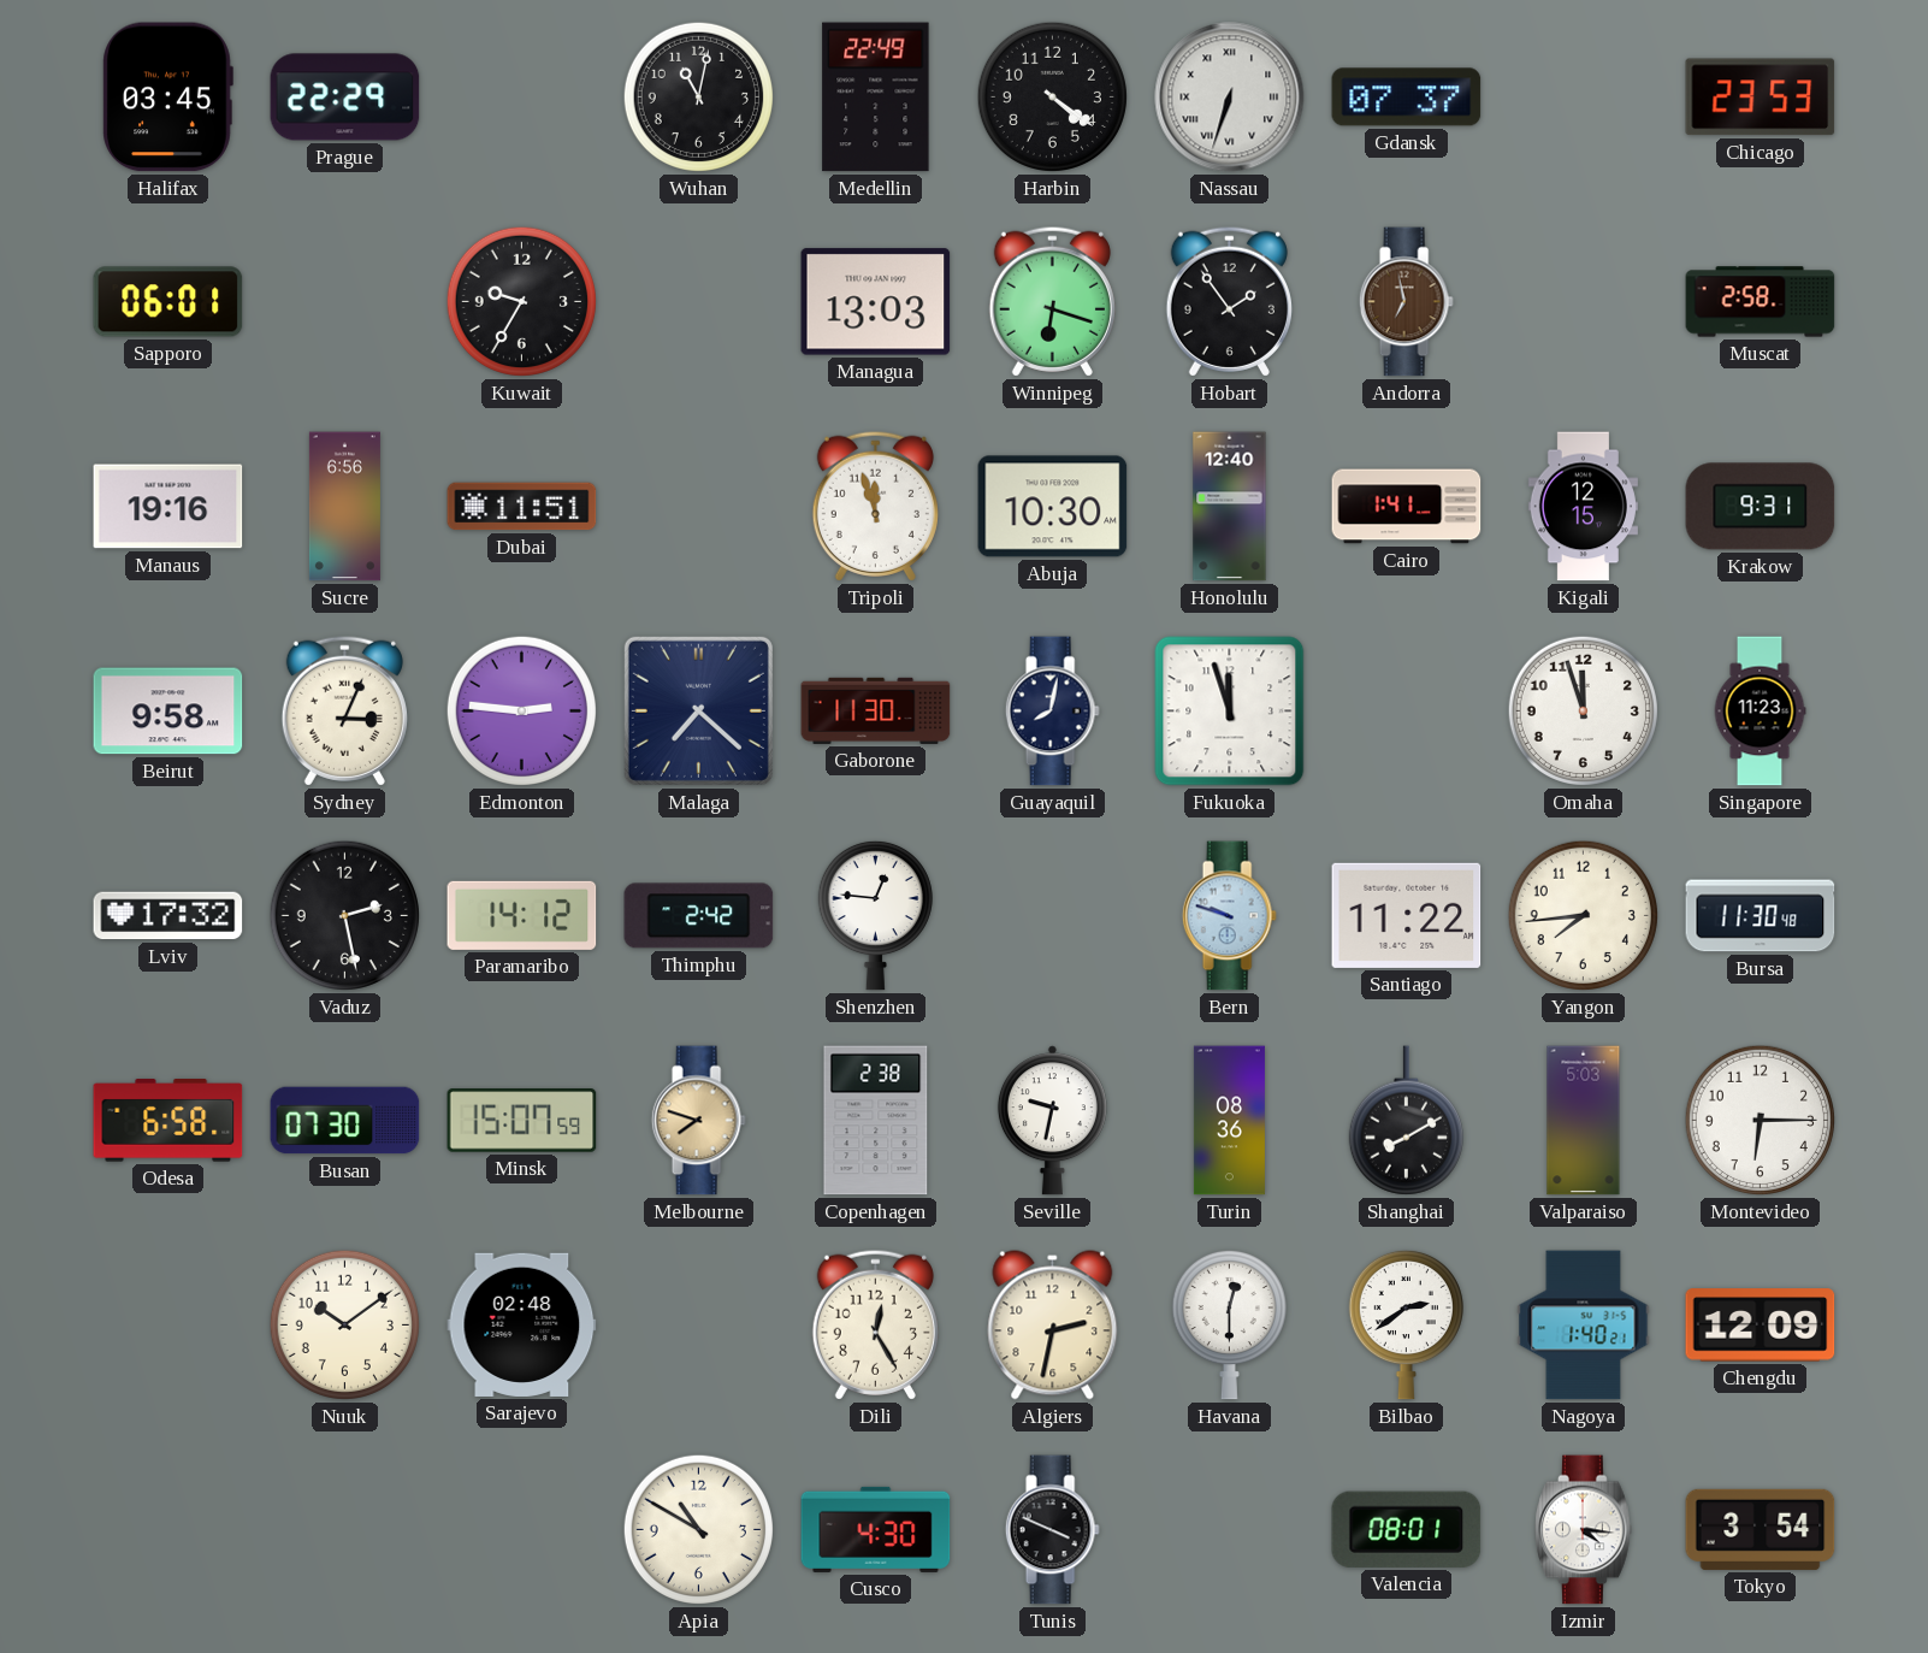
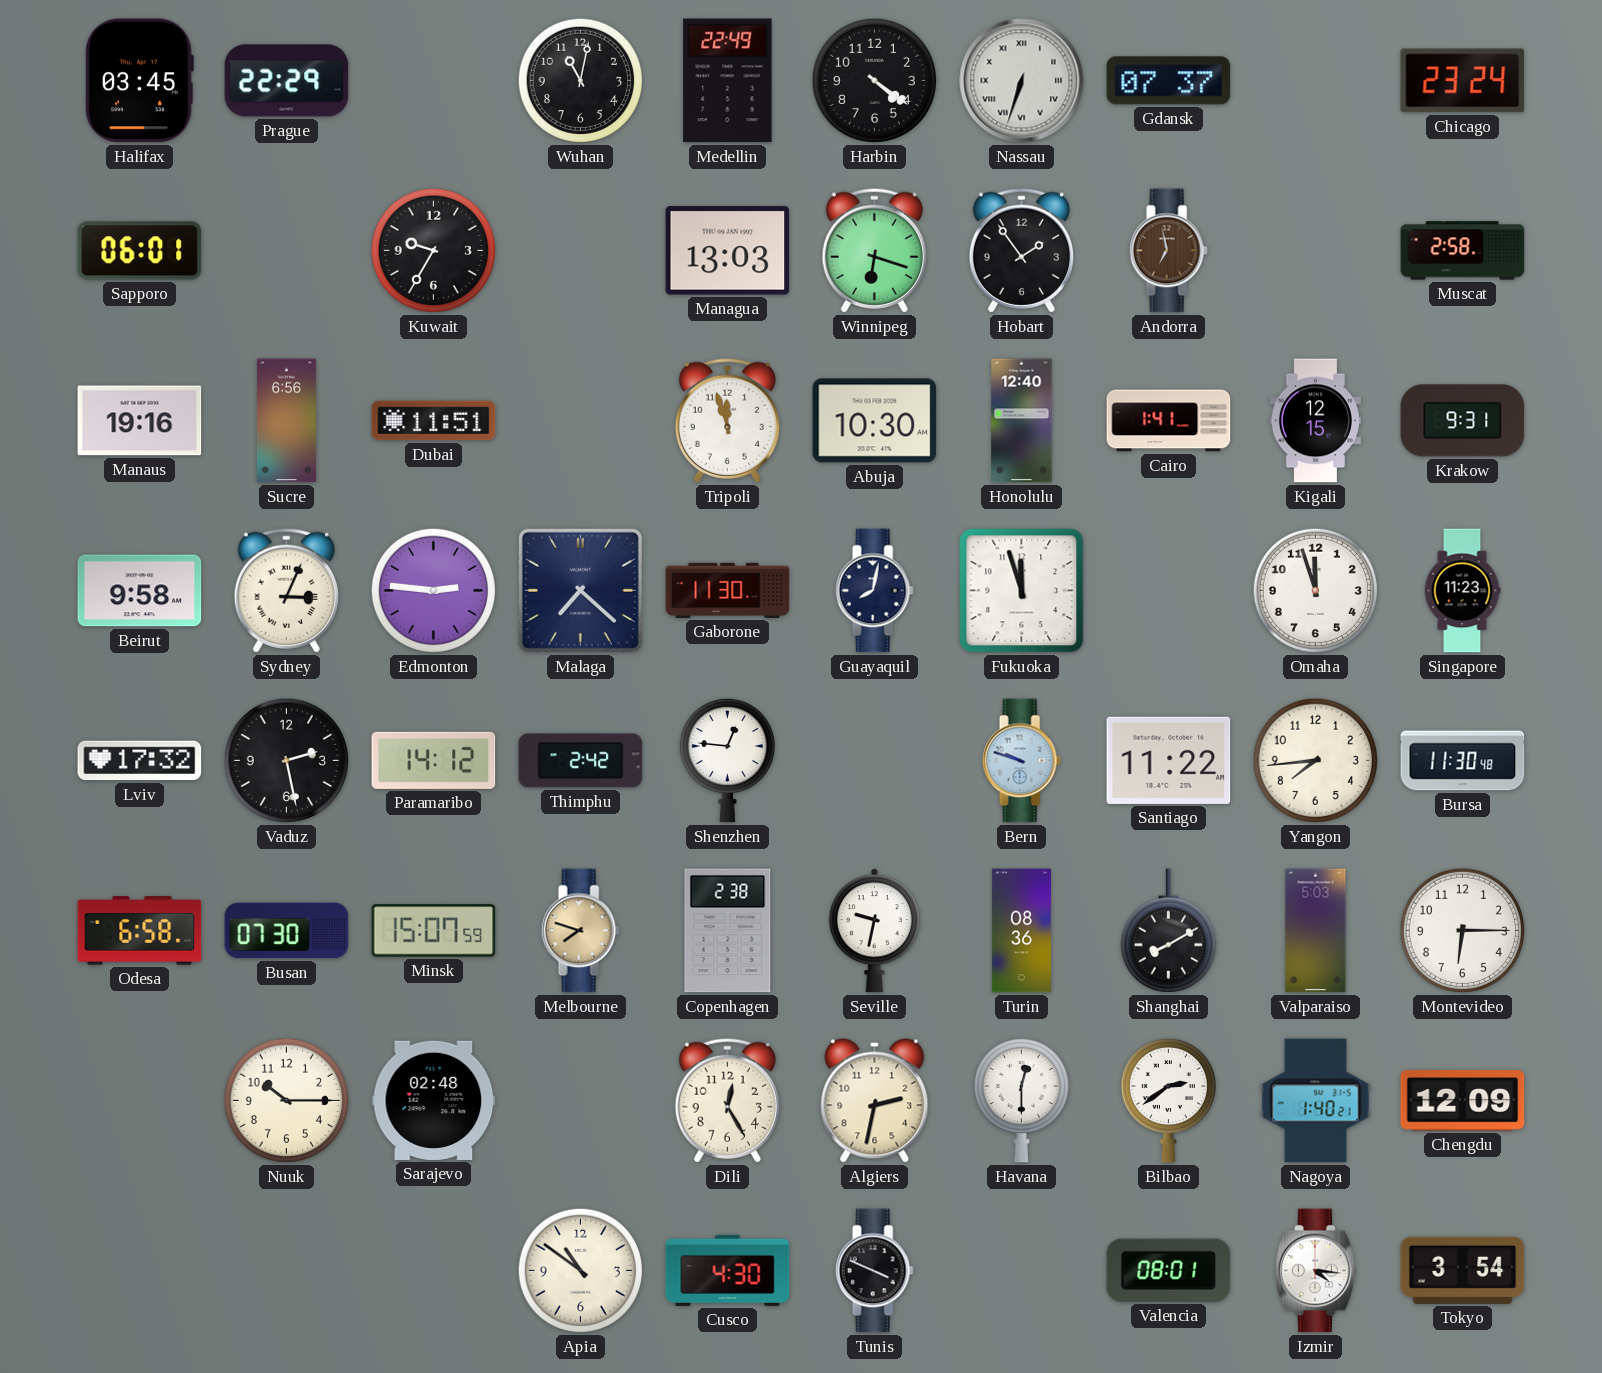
Chicago: 23:53 -> 23:24
Nuuk: 10:09 -> 10:15
Apia: 10:50 -> 10:51
